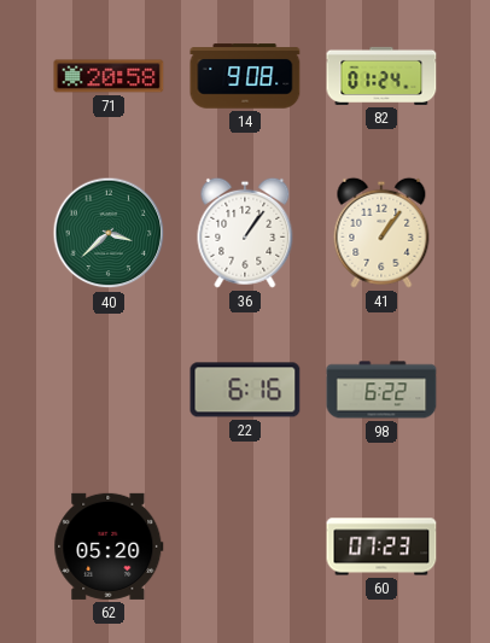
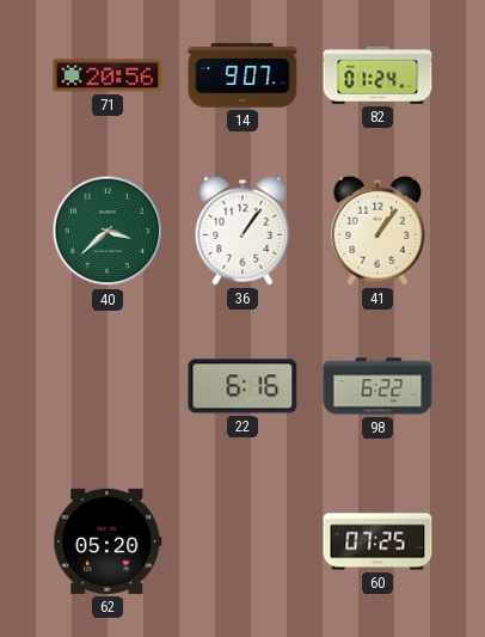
71: 20:58 -> 20:56
14: 9:08 -> 9:07
60: 07:23 -> 07:25
